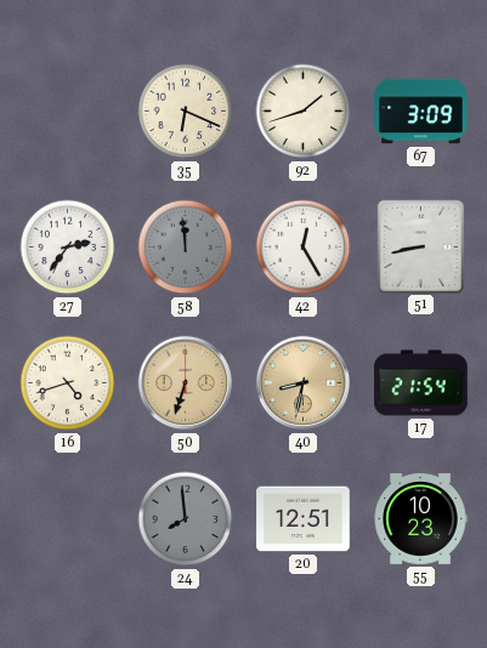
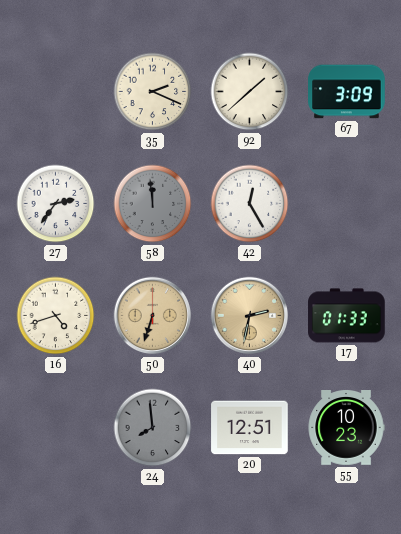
35: 6:19 -> 2:19
92: 1:42 -> 1:38
51: 8:43 -> none
40: 8:32 -> 2:32
17: 21:54 -> 01:33
